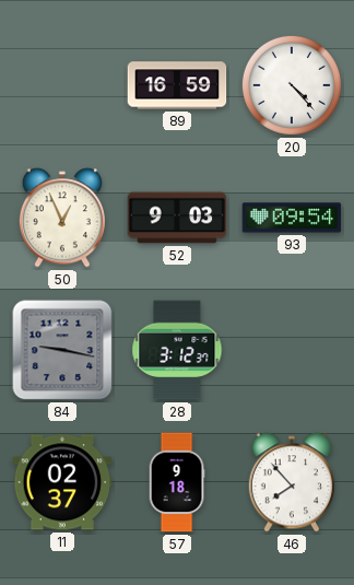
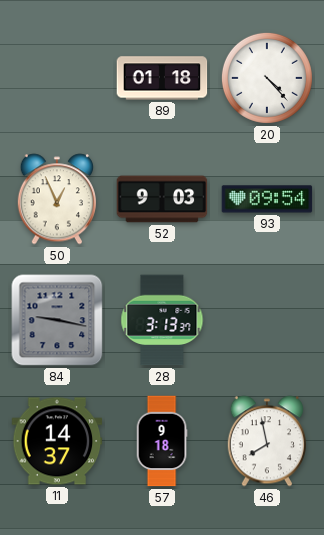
89: 16:59 -> 01:18
28: 3:12 -> 3:13
11: 02:37 -> 14:37
46: 7:53 -> 7:58
